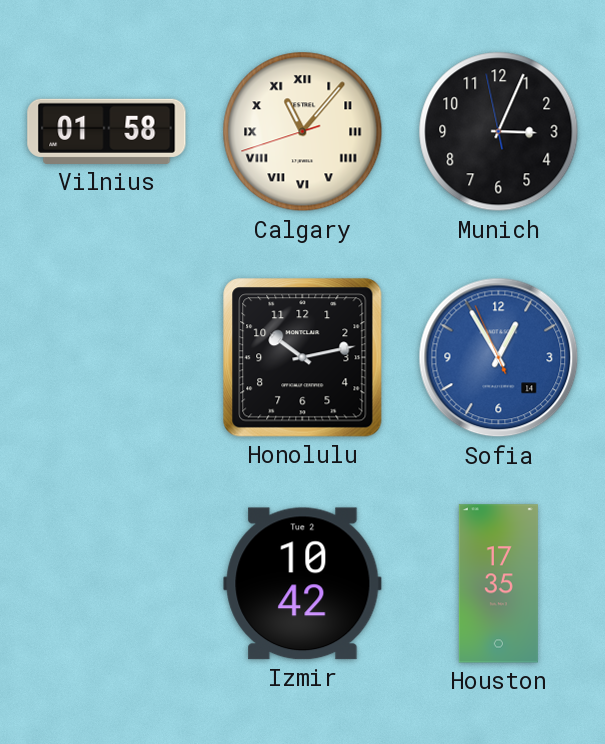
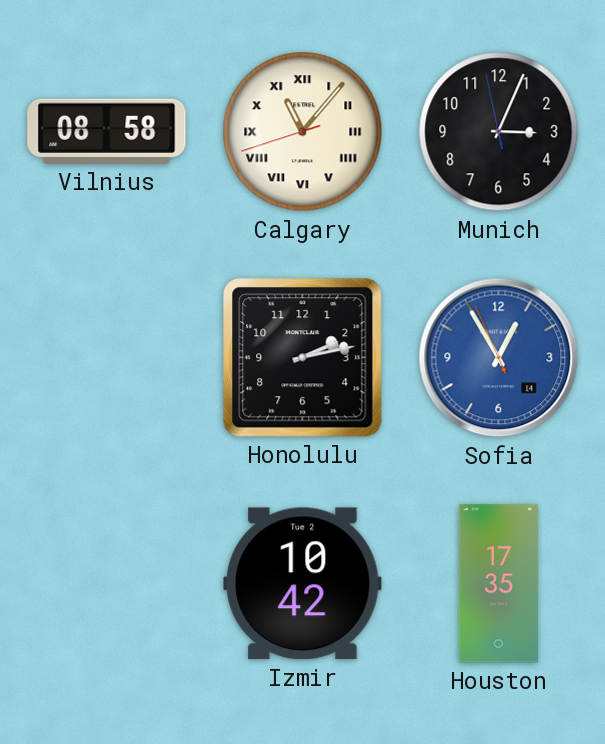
Vilnius: 01:58 -> 08:58
Honolulu: 10:13 -> 2:13
